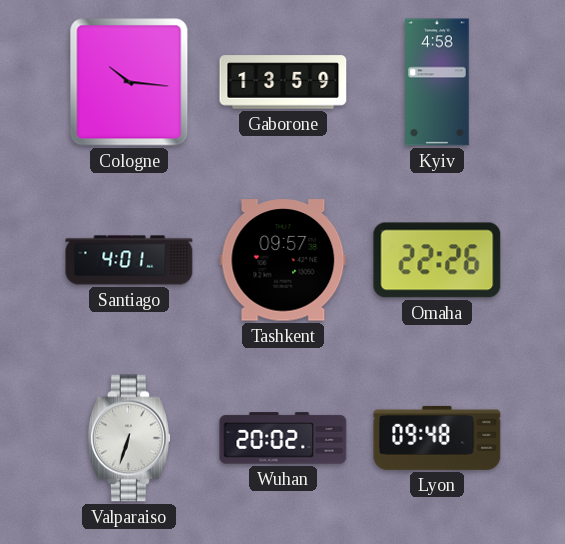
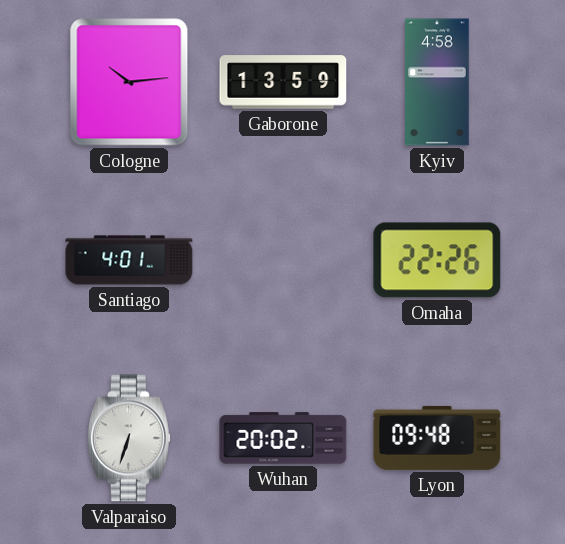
Cologne: 10:16 -> 10:14
Tashkent: 09:57 -> none
